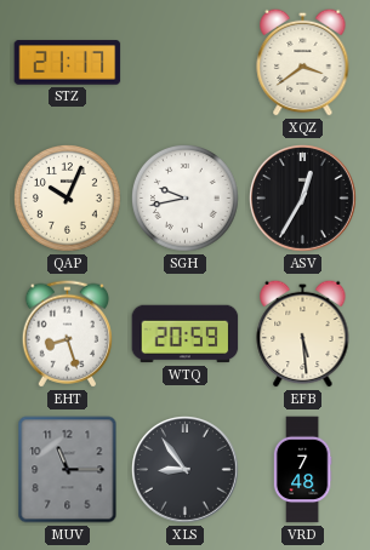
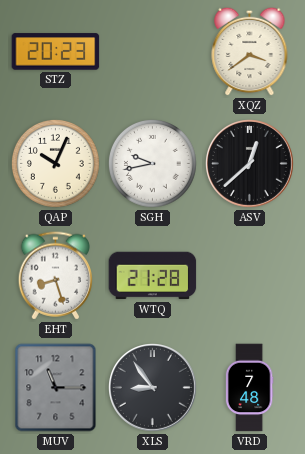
STZ: 21:17 -> 20:23
ASV: 12:35 -> 12:38
WTQ: 20:59 -> 21:28
EFB: 5:29 -> none
